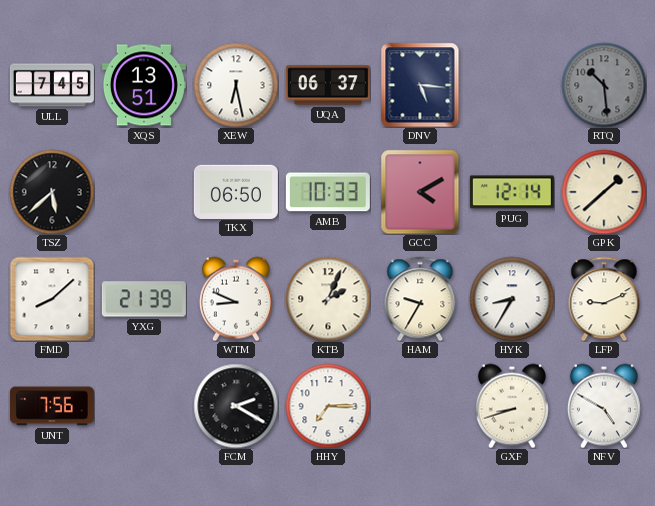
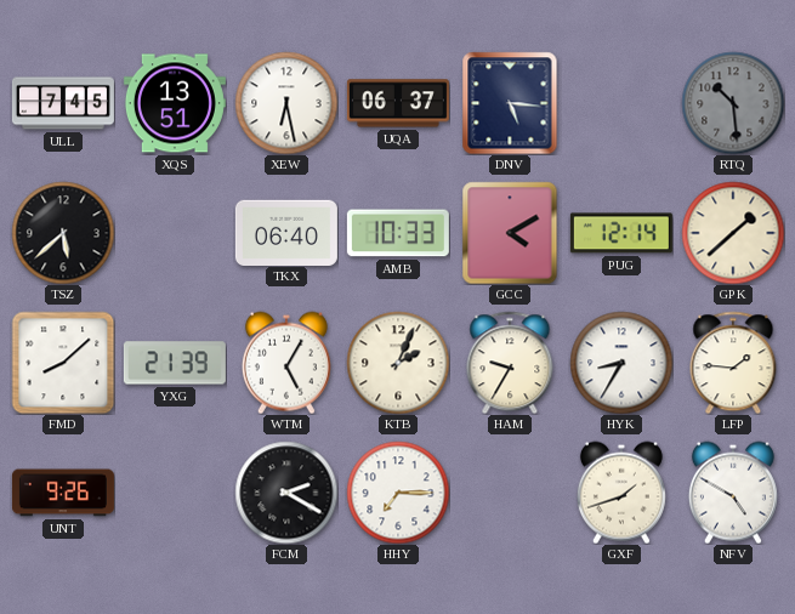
TKX: 06:50 -> 06:40
WTM: 8:49 -> 5:05
LFP: 9:11 -> 1:46
UNT: 7:56 -> 9:26
GXF: 8:42 -> 1:42
